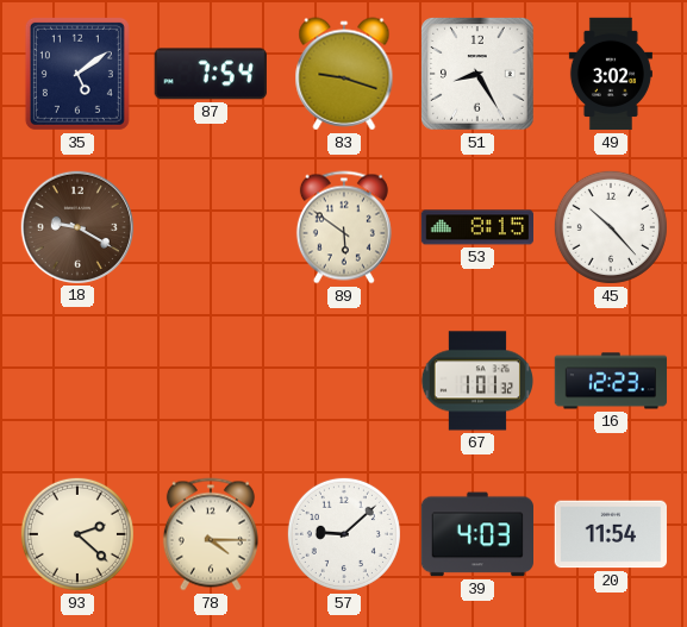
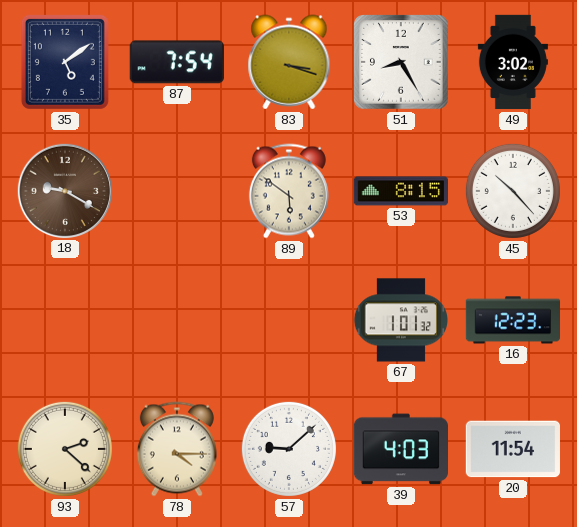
83: 9:18 -> 3:18
